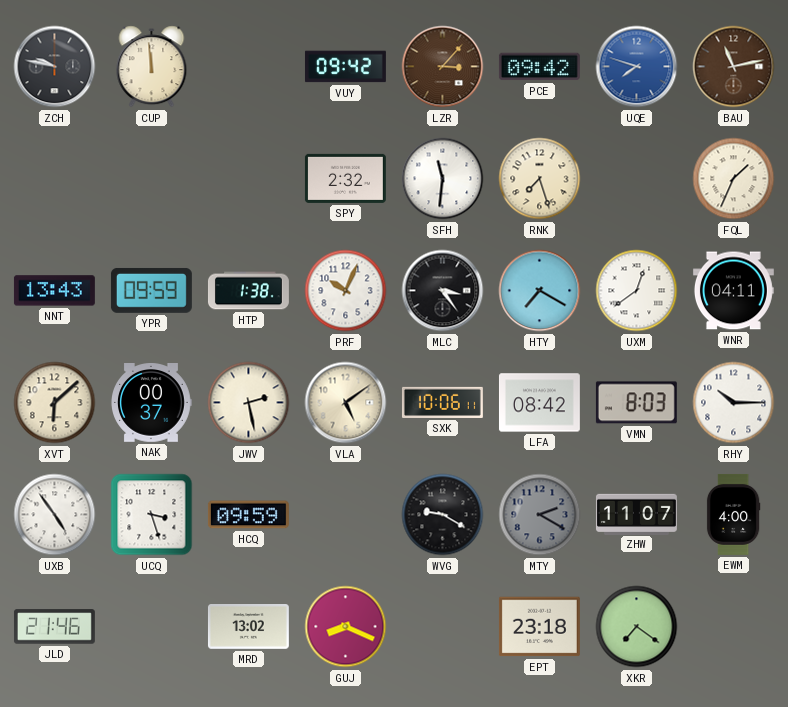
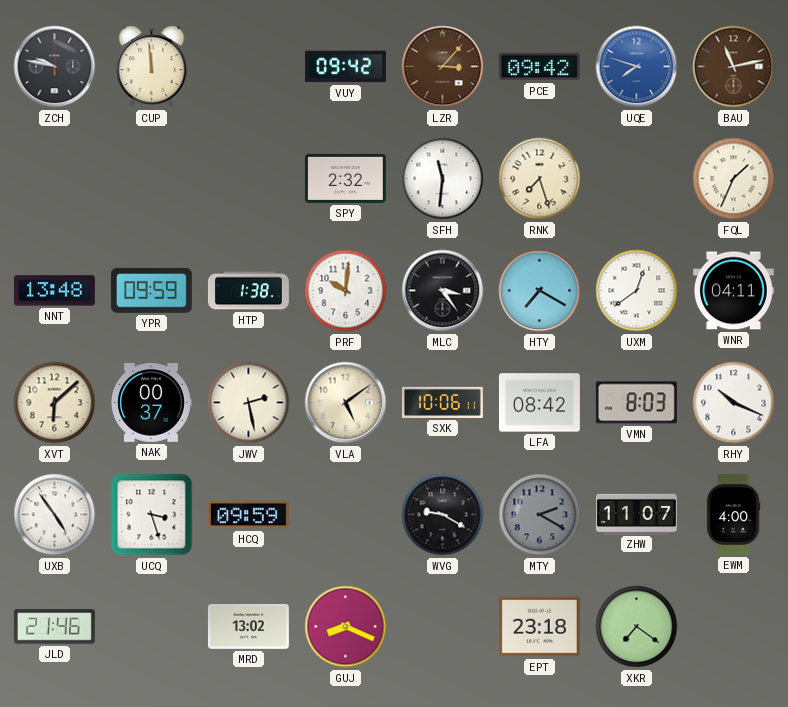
NNT: 13:43 -> 13:48
PRF: 10:04 -> 10:01
RHY: 10:15 -> 10:19
